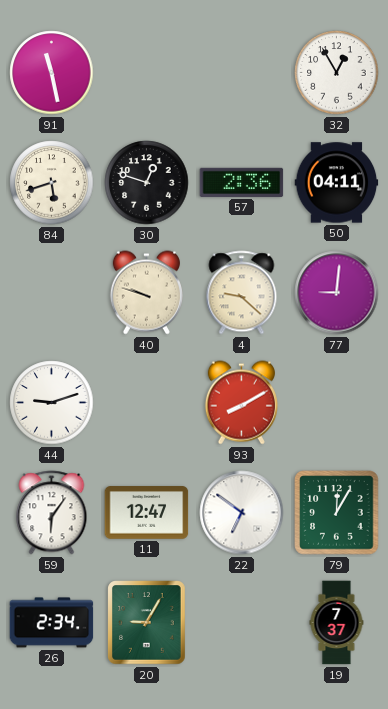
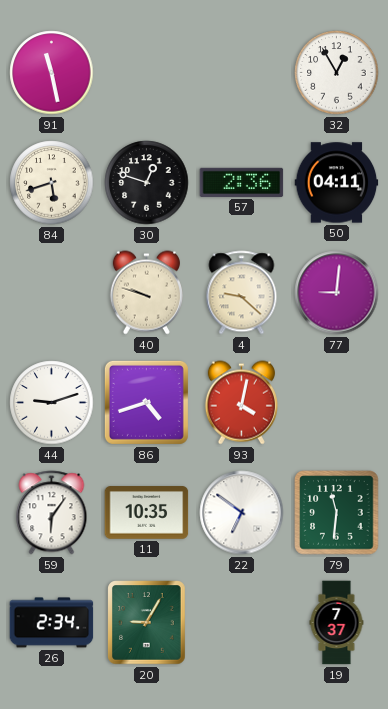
86: none -> 4:42
93: 8:10 -> 4:02
11: 12:47 -> 10:35
79: 12:05 -> 11:31
